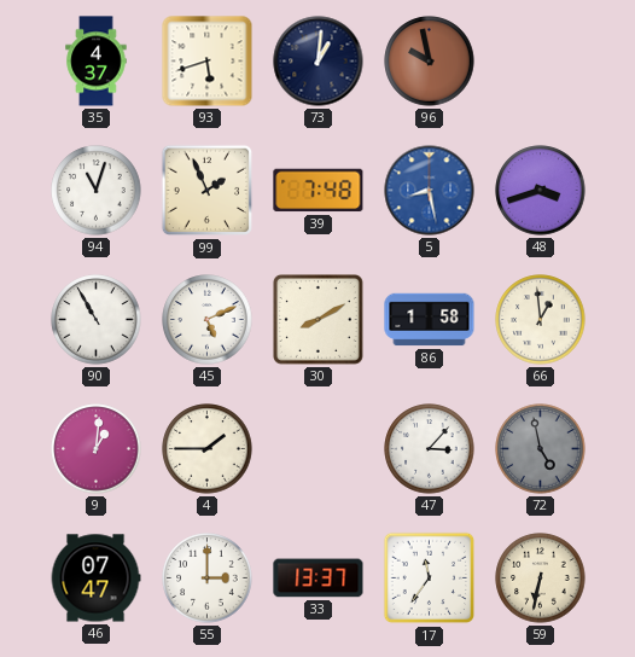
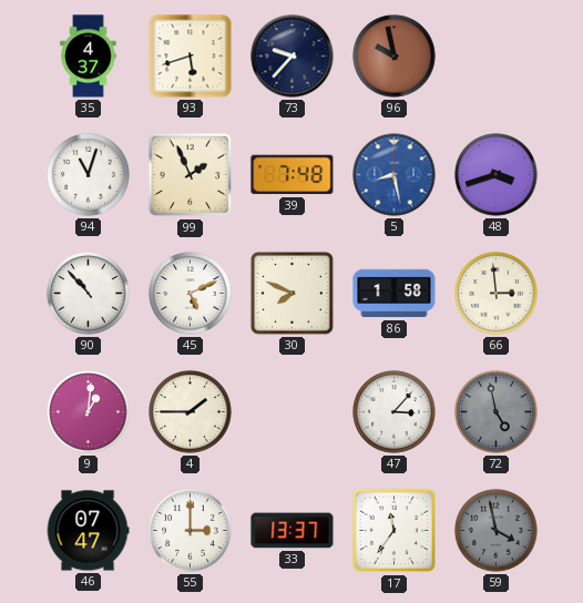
73: 1:01 -> 9:37
90: 10:55 -> 10:53
30: 8:10 -> 7:49
66: 12:59 -> 2:59
59: 6:32 -> 3:58
59 dial: cream -> grey
